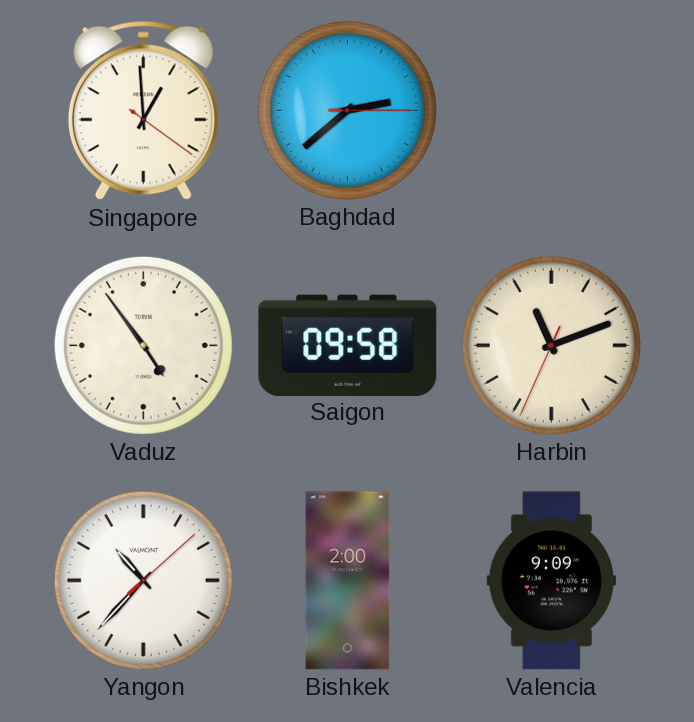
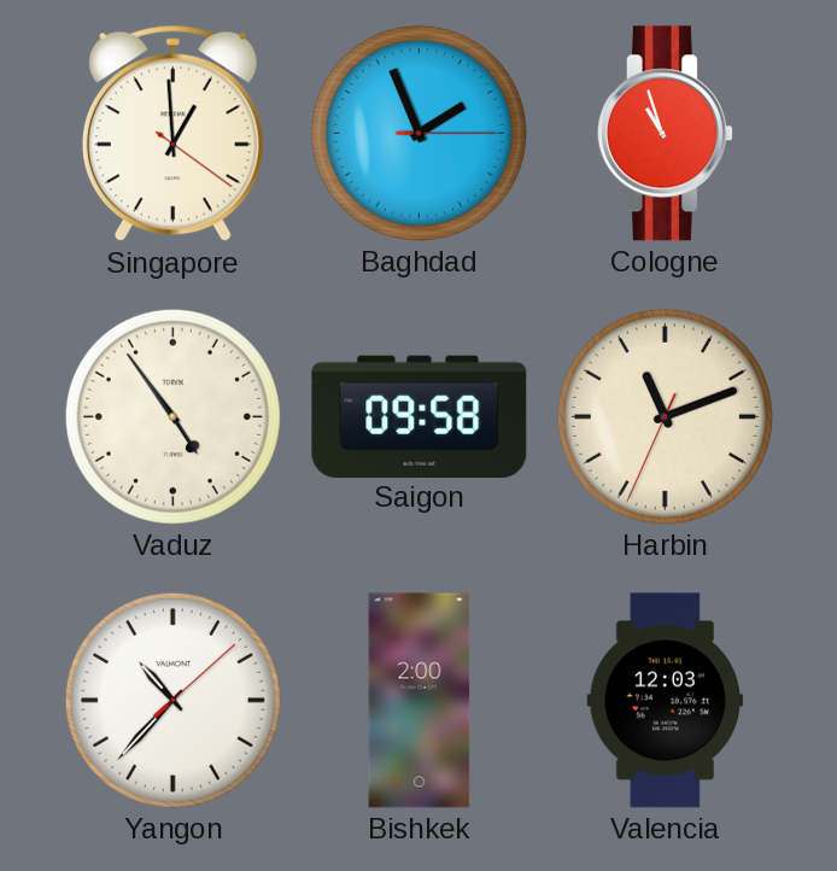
Baghdad: 2:38 -> 1:56
Cologne: none -> 10:57
Valencia: 9:09 -> 12:03
